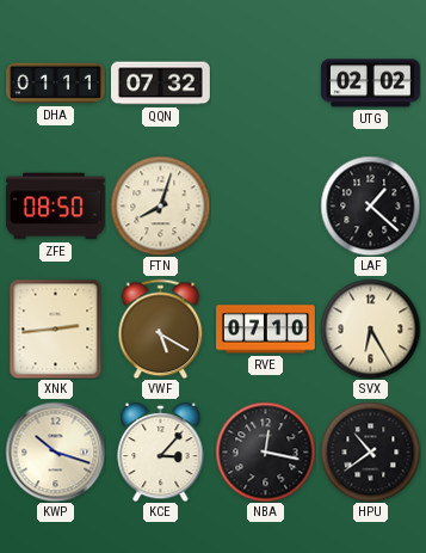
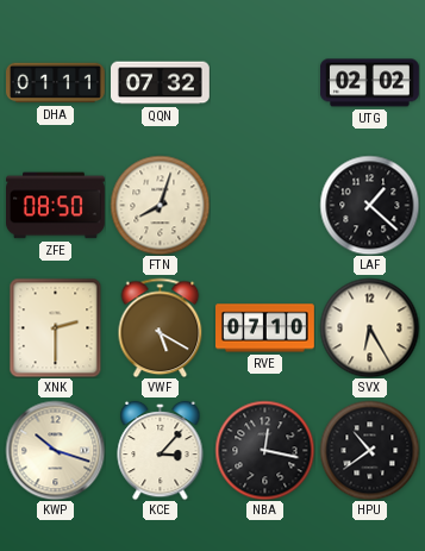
XNK: 2:44 -> 2:30
